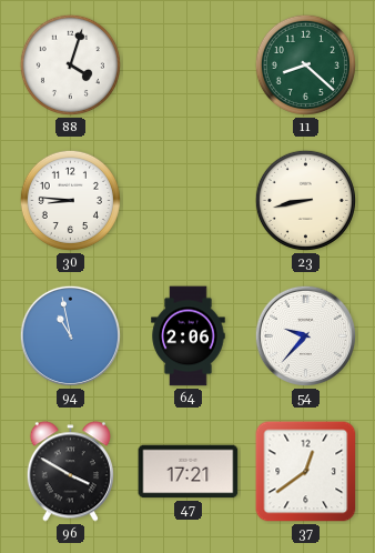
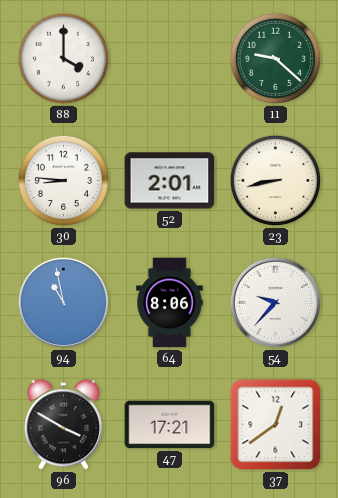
88: 4:03 -> 4:00
11: 8:22 -> 9:22
52: none -> 2:01
64: 2:06 -> 8:06
